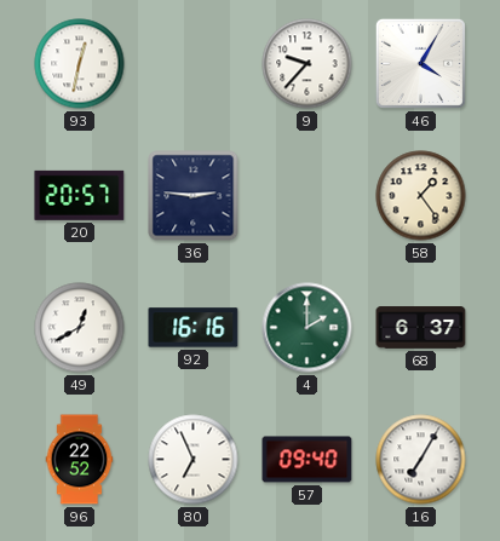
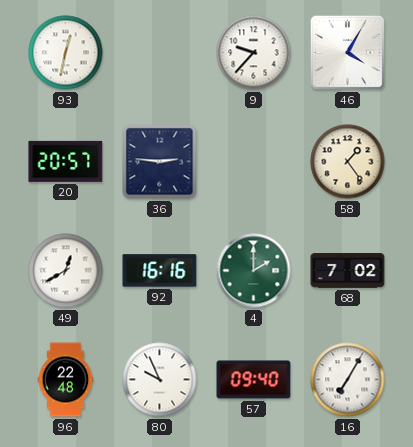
68: 6:37 -> 7:02
96: 22:52 -> 22:48
80: 6:56 -> 9:56
